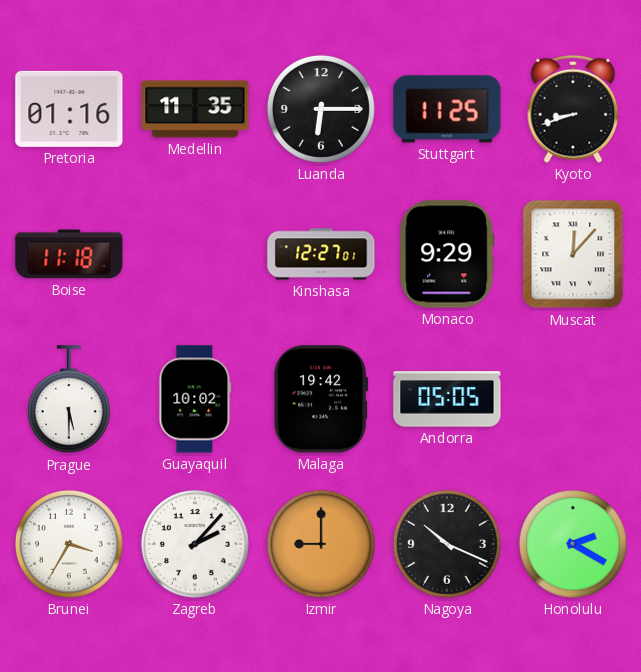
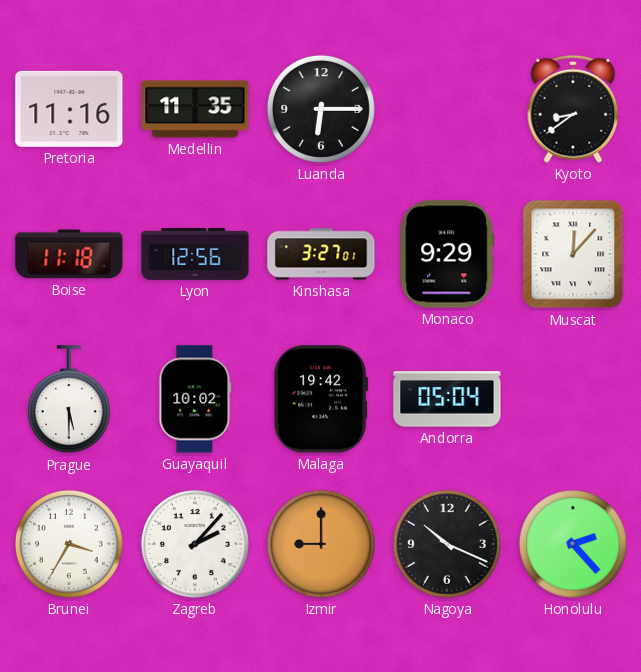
Pretoria: 01:16 -> 11:16
Stuttgart: 11:25 -> none
Kyoto: 8:42 -> 8:39
Lyon: none -> 12:56
Kinshasa: 12:27 -> 3:27
Andorra: 05:05 -> 05:04
Honolulu: 2:20 -> 2:23
